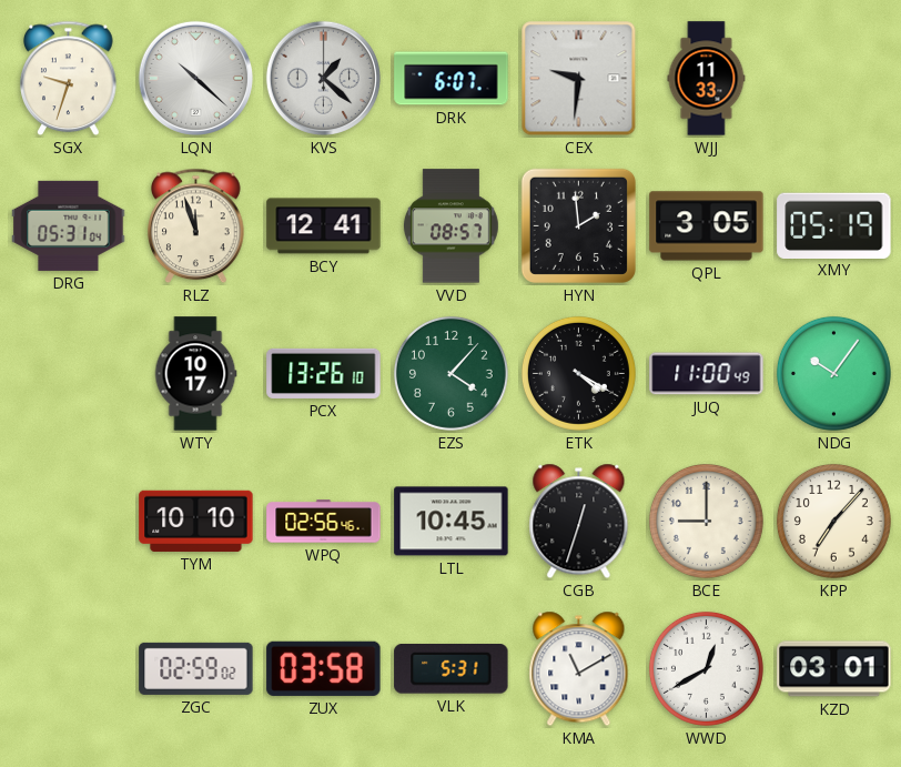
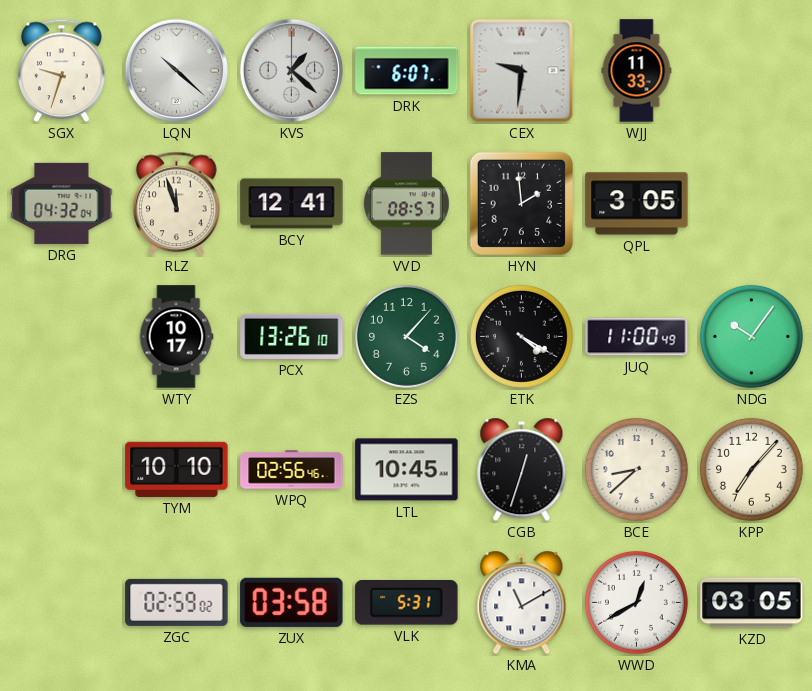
DRG: 05:31 -> 04:32
XMY: 05:19 -> none
BCE: 9:00 -> 8:38
KZD: 03:01 -> 03:05
